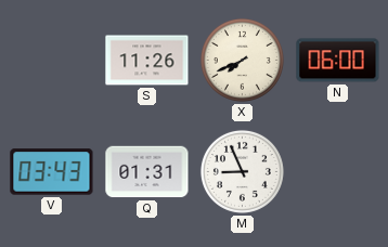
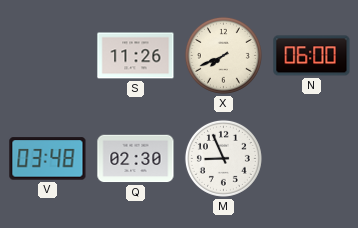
V: 03:43 -> 03:48
Q: 01:31 -> 02:30
